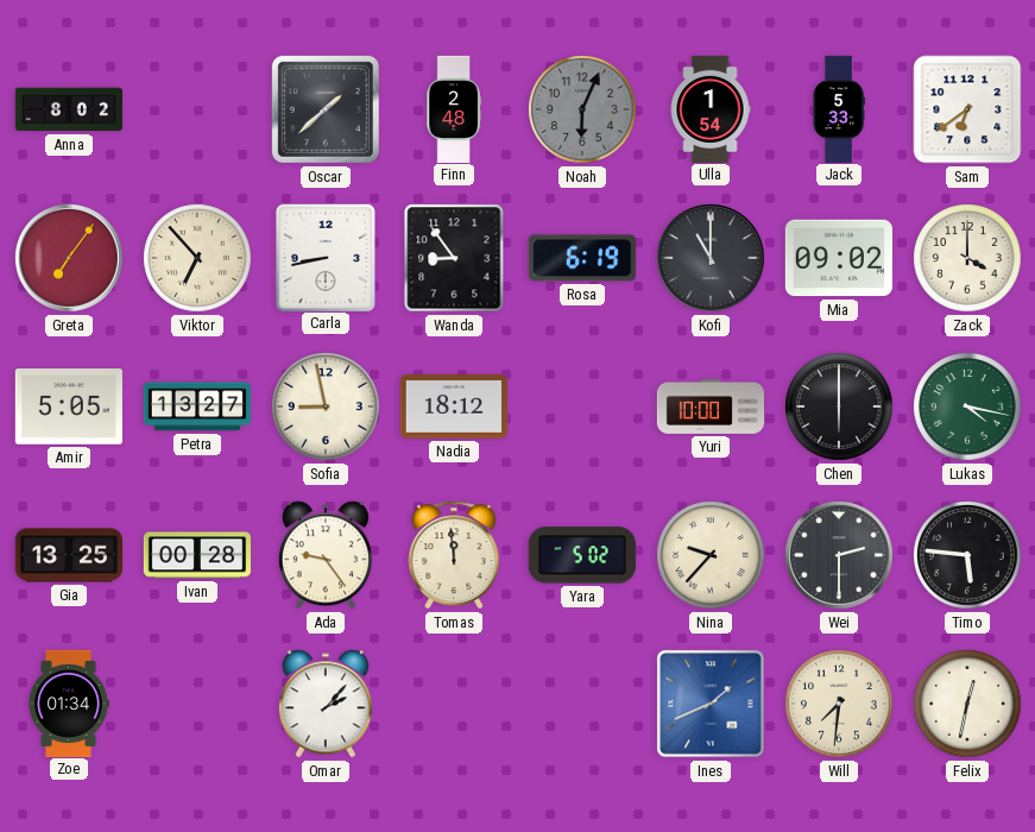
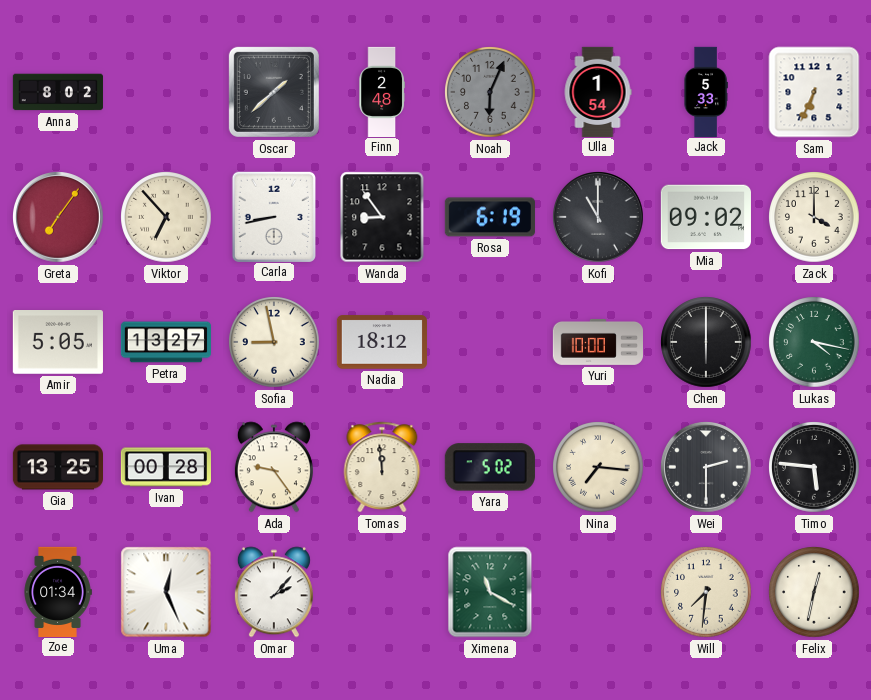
Sam: 6:39 -> 6:34
Nina: 9:37 -> 7:16
Uma: none -> 12:26
Ximena: none -> 11:20
Ines: 1:41 -> none
